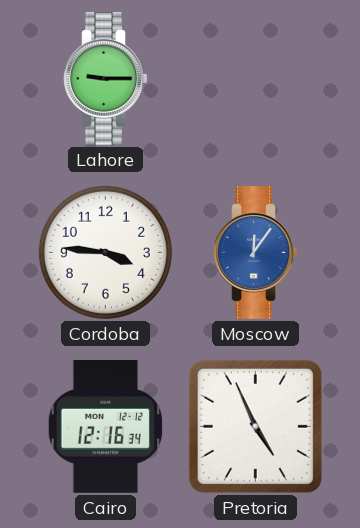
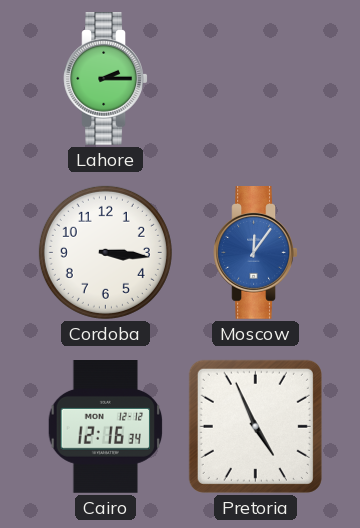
Lahore: 9:15 -> 2:15
Cordoba: 3:46 -> 3:16
